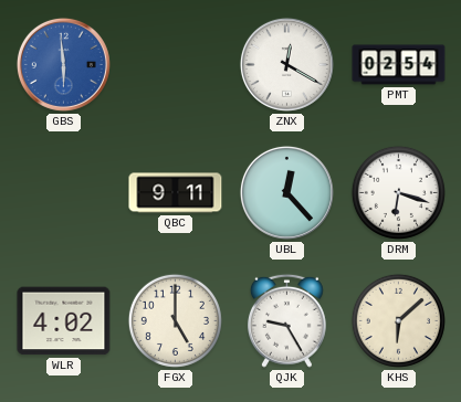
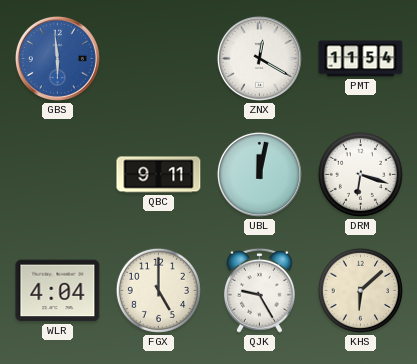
PMT: 02:54 -> 11:54
UBL: 12:23 -> 12:02
WLR: 4:02 -> 4:04
